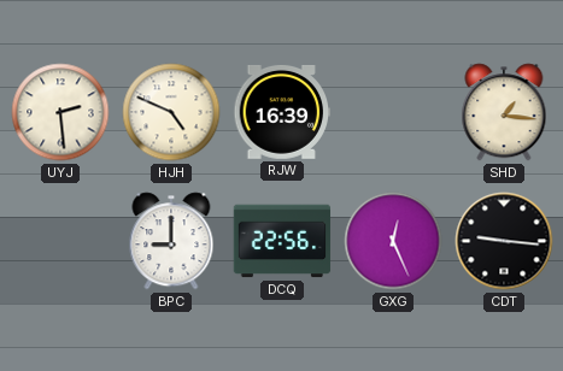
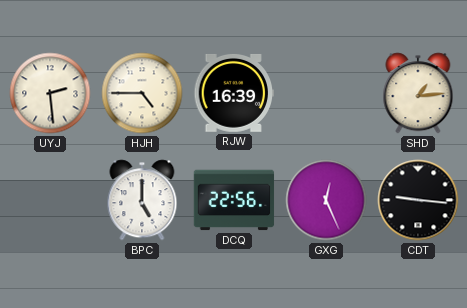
HJH: 4:49 -> 4:45
SHD: 1:16 -> 1:14
BPC: 9:00 -> 5:00
